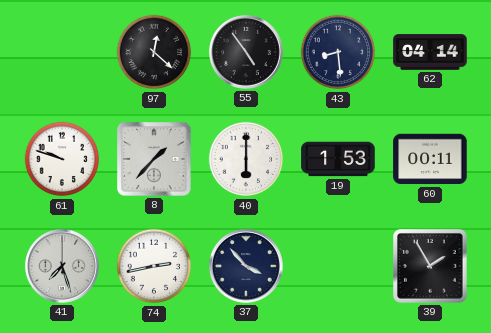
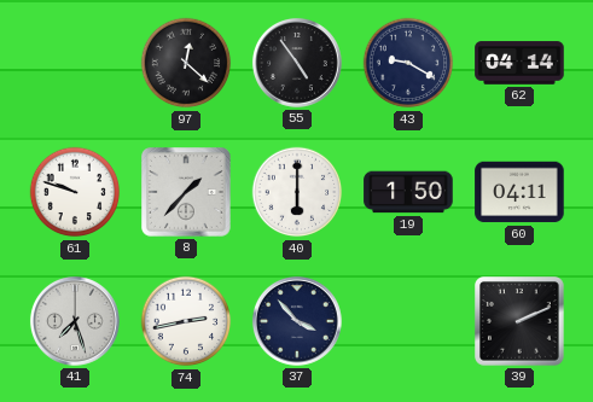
43: 8:29 -> 9:20
19: 1:53 -> 1:50
60: 00:11 -> 04:11
39: 1:55 -> 2:11
